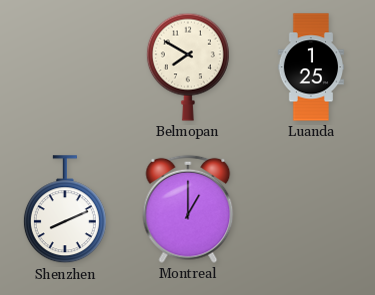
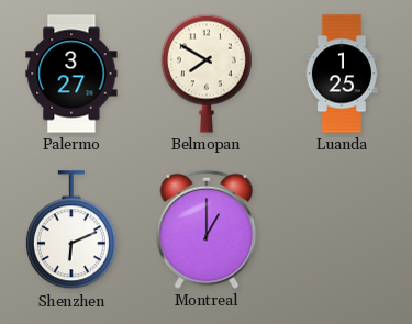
Palermo: none -> 3:27
Shenzhen: 8:11 -> 6:11
